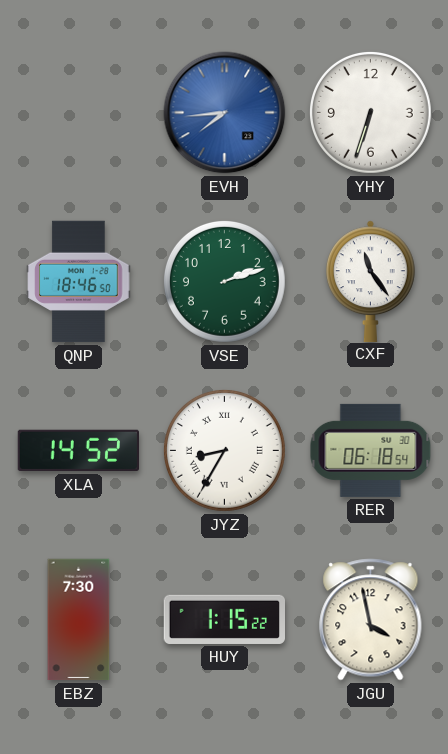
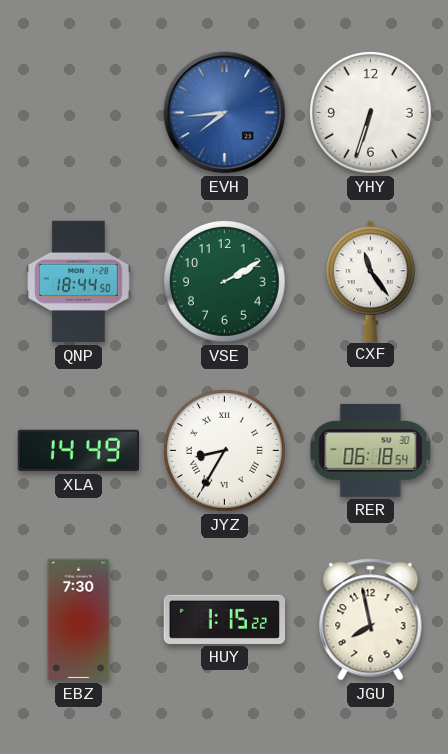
QNP: 18:46 -> 18:44
VSE: 2:12 -> 2:10
XLA: 14:52 -> 14:49
JGU: 3:58 -> 7:58
